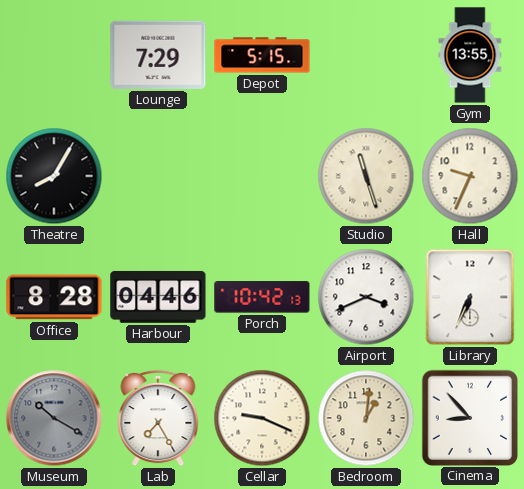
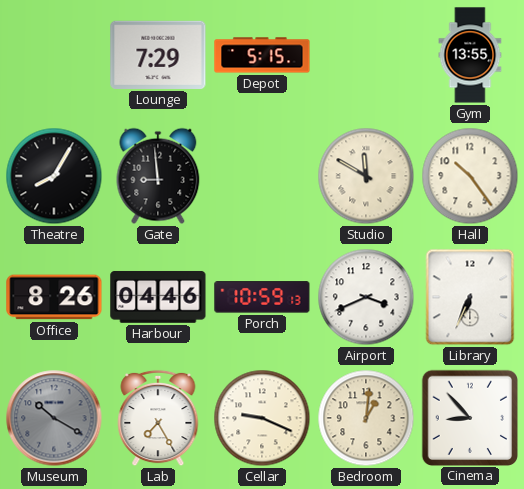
Gate: none -> 8:59
Studio: 11:27 -> 11:50
Hall: 9:34 -> 10:24
Office: 8:28 -> 8:26
Porch: 10:42 -> 10:59
